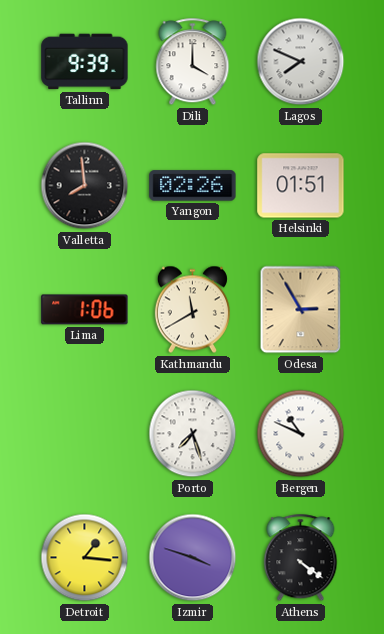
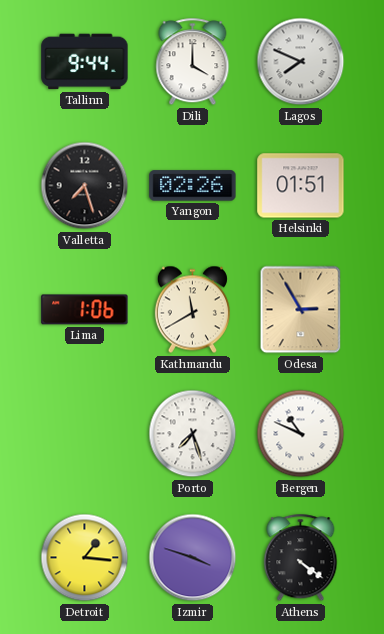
Tallinn: 9:39 -> 9:44
Valletta: 7:59 -> 7:27
